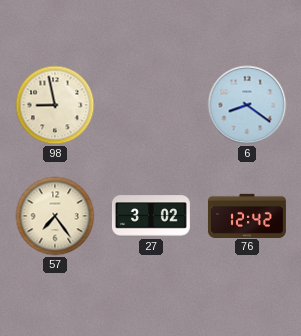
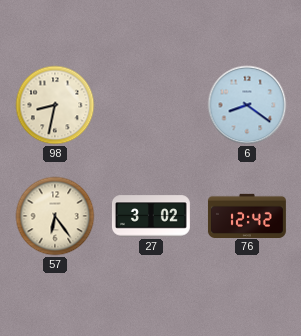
98: 8:58 -> 8:32
57: 7:24 -> 6:24
